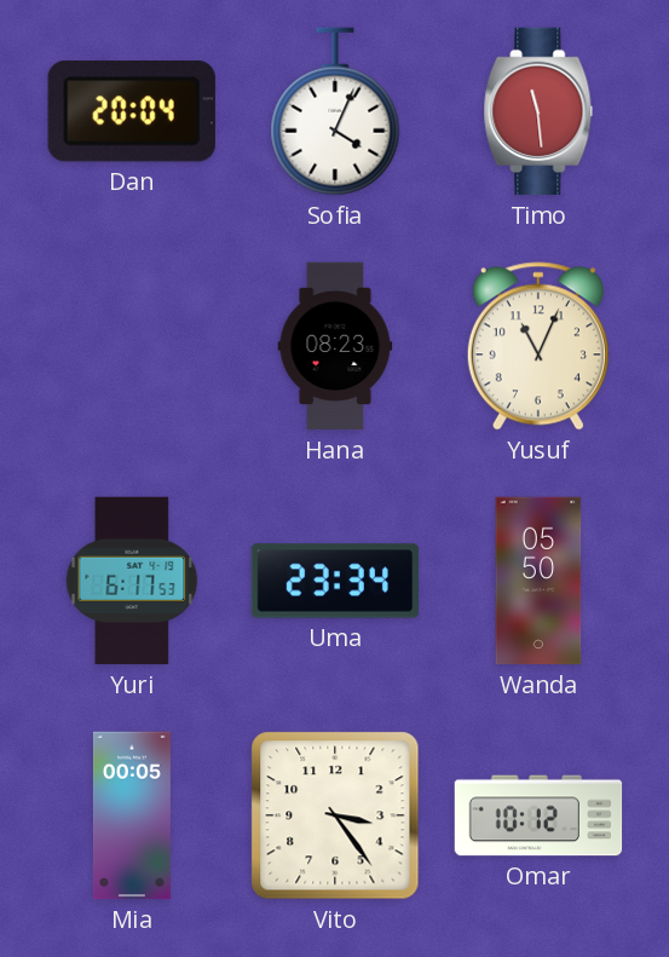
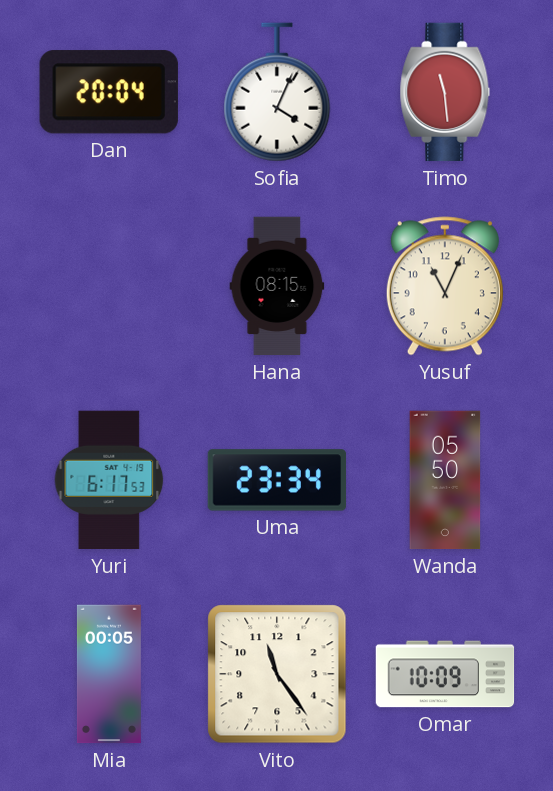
Hana: 08:23 -> 08:15
Vito: 3:24 -> 11:24
Omar: 10:12 -> 10:09
